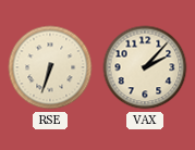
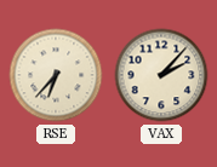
RSE: 6:33 -> 6:37
